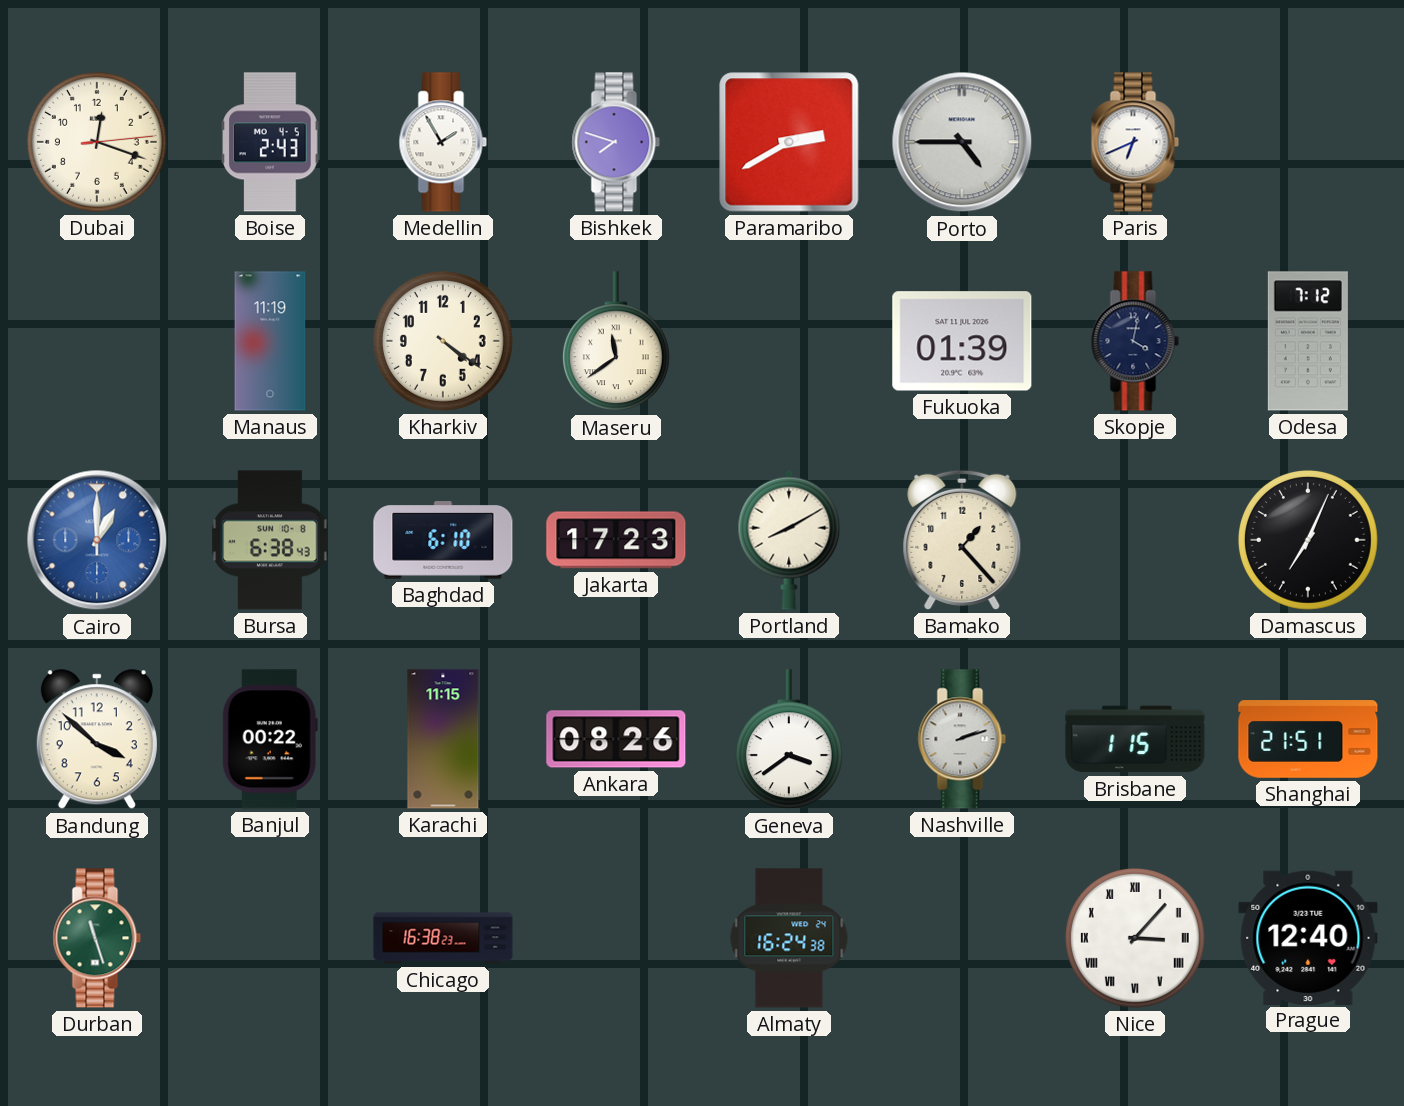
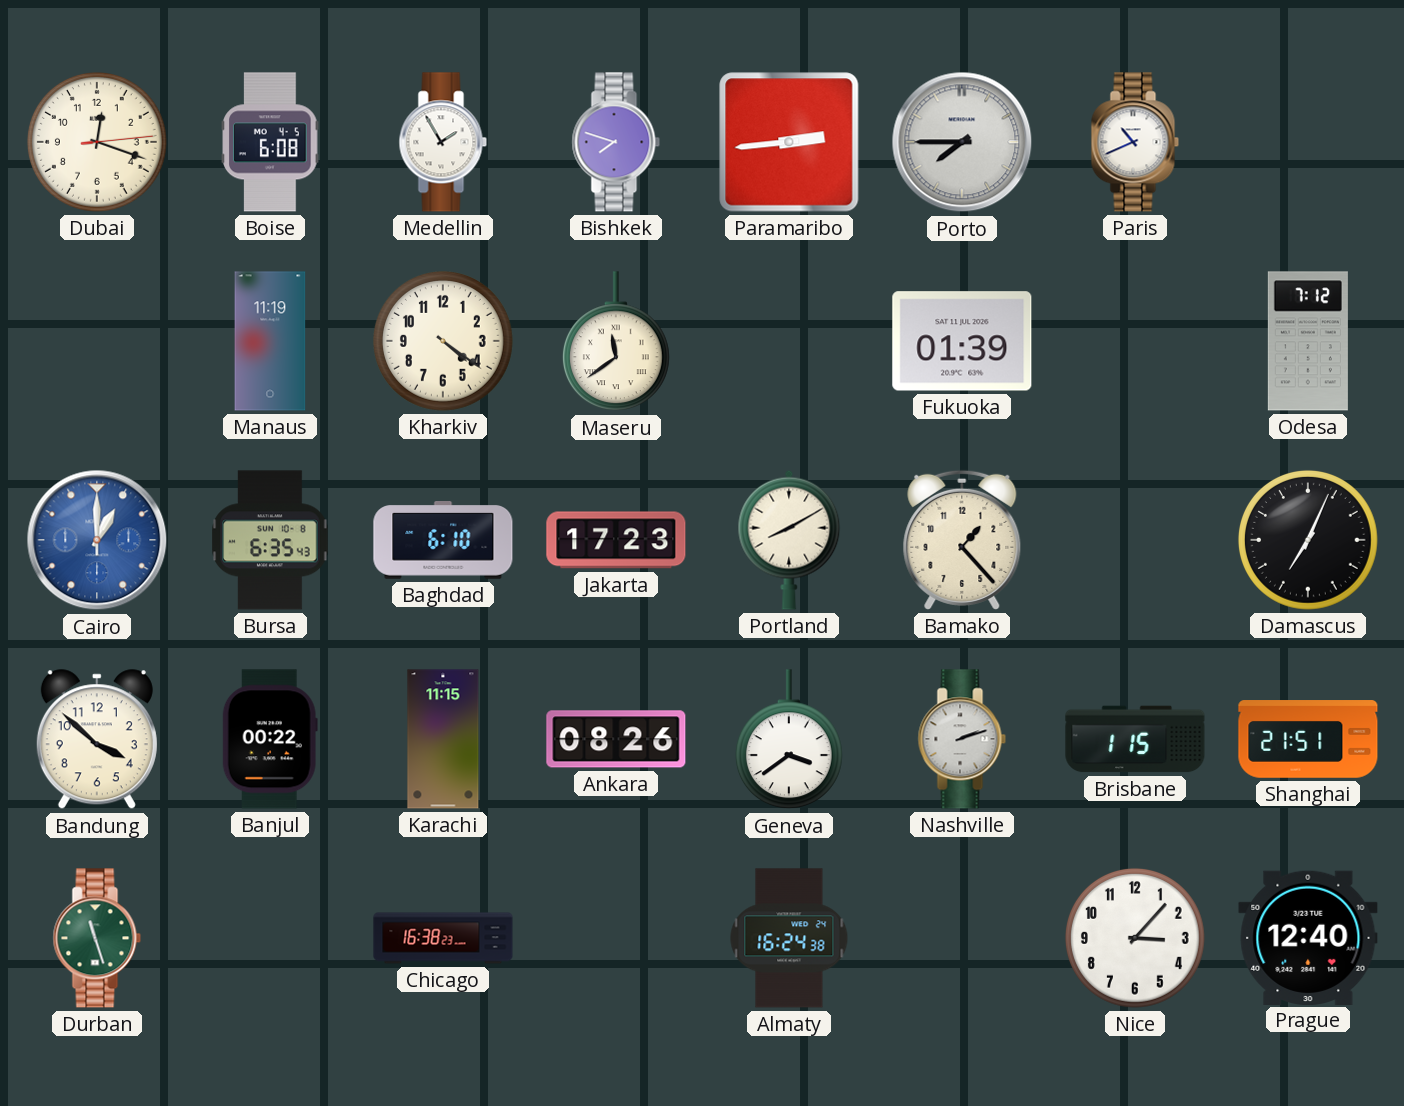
Boise: 2:43 -> 6:08
Paramaribo: 2:40 -> 2:44
Porto: 4:45 -> 7:45
Paris: 6:41 -> 10:41
Skopje: 4:02 -> none
Bursa: 6:38 -> 6:35
Nice numerals: Roman -> Arabic
